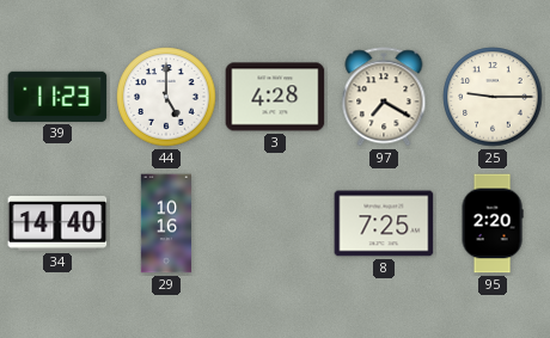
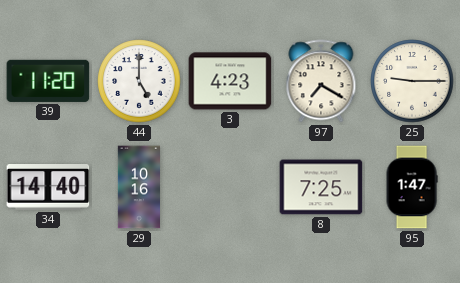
39: 11:23 -> 11:20
3: 4:28 -> 4:23
95: 2:20 -> 1:47
